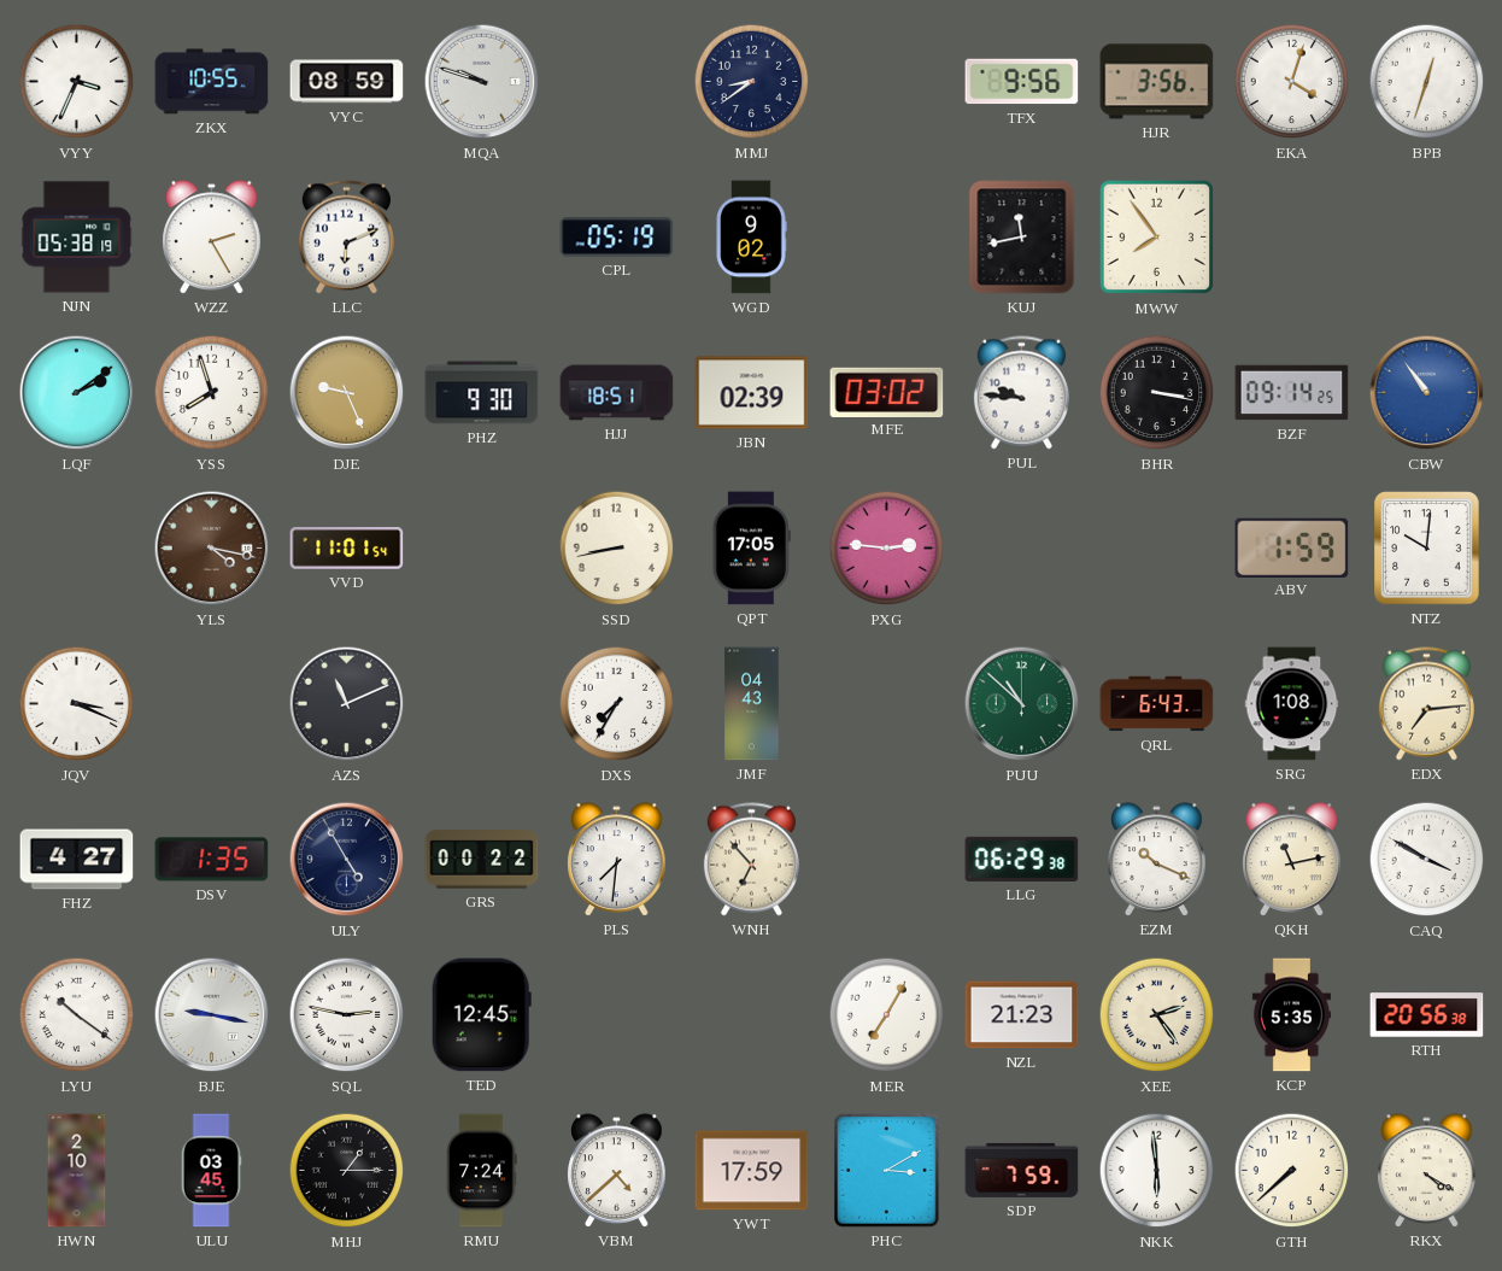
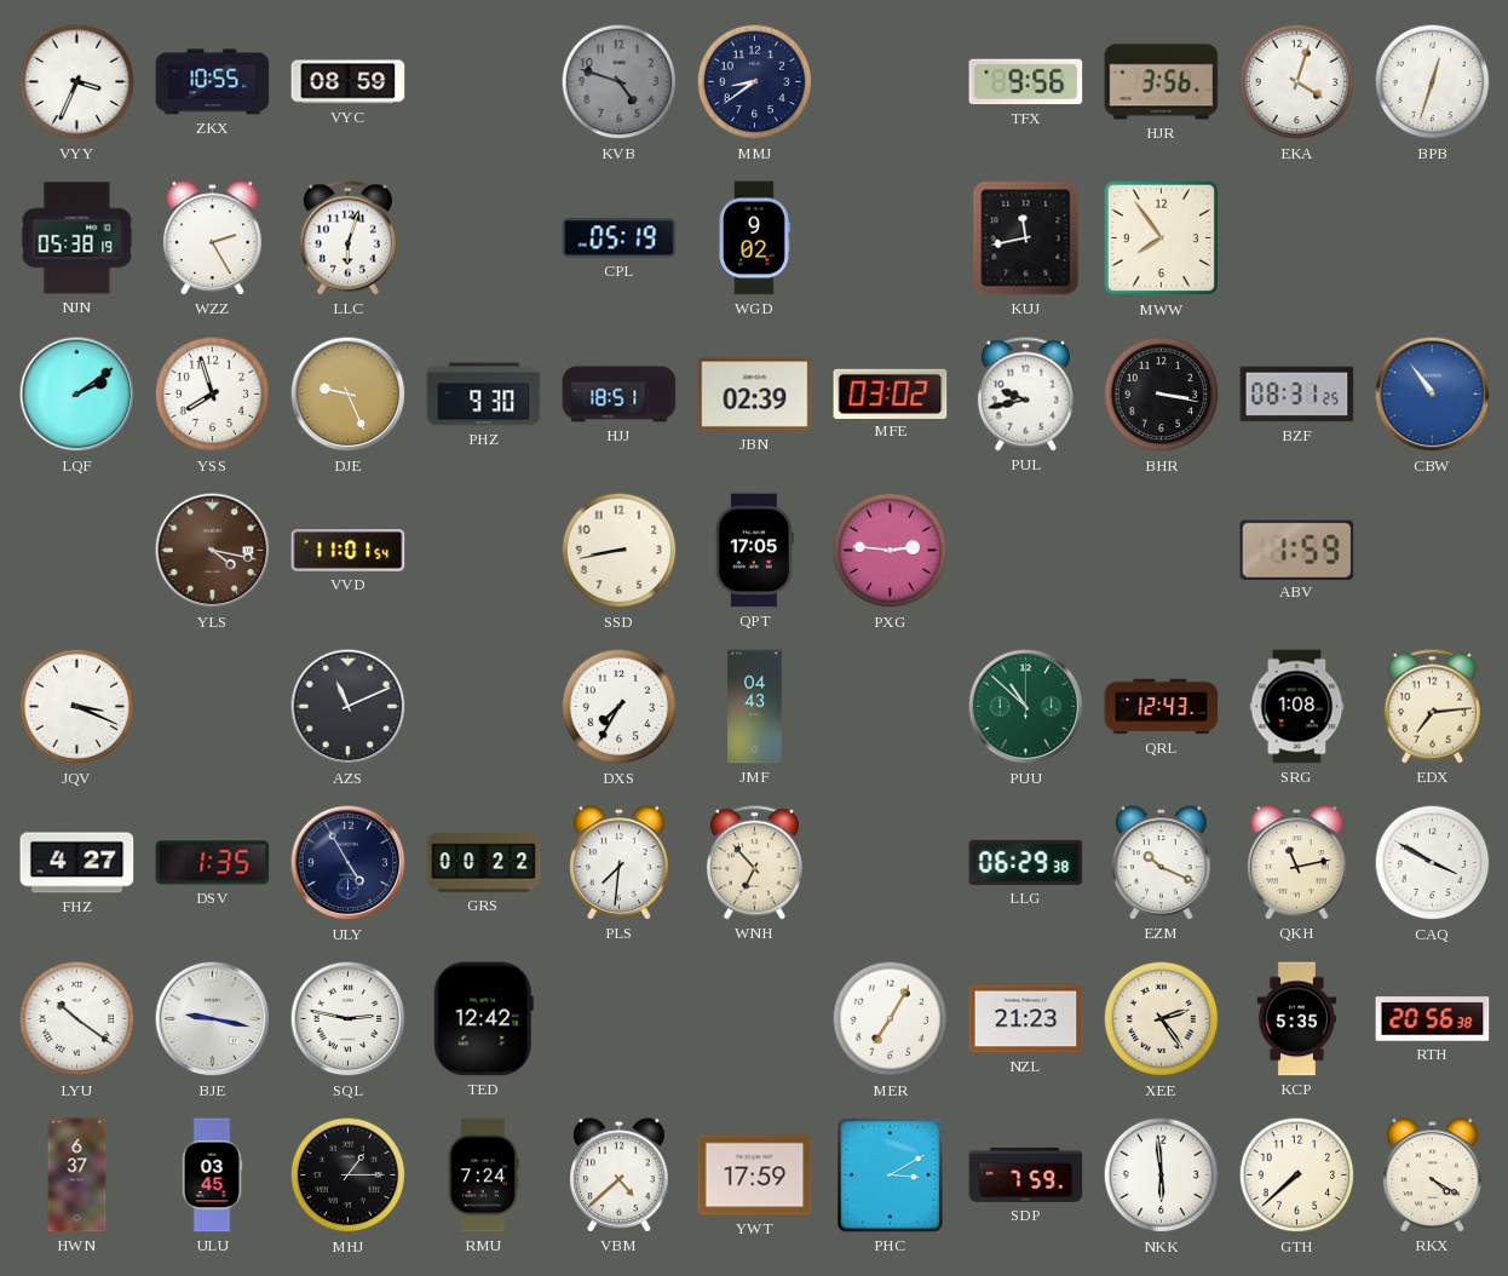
MQA: 9:48 -> none
KVB: none -> 4:48
LLC: 6:11 -> 6:03
PUL: 9:46 -> 9:43
BZF: 09:14 -> 08:31
NTZ: 10:01 -> none
QRL: 6:43 -> 12:43
TED: 12:45 -> 12:42
HWN: 2:10 -> 6:37
